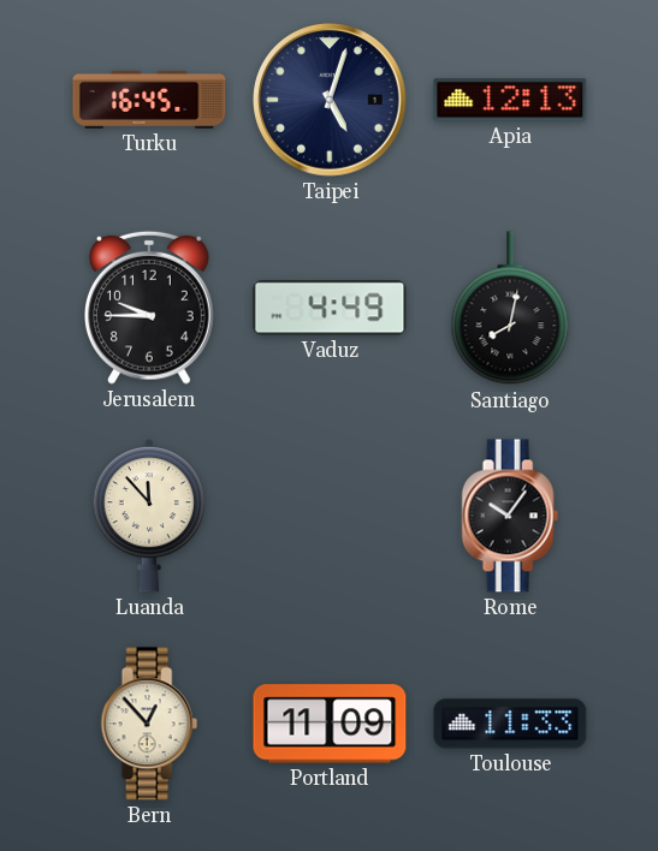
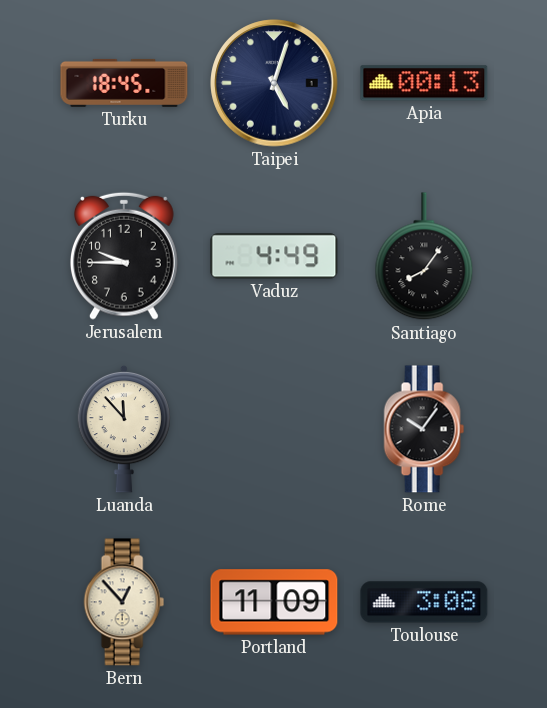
Turku: 16:45 -> 18:45
Apia: 12:13 -> 00:13
Santiago: 8:02 -> 8:06
Toulouse: 11:33 -> 3:08
